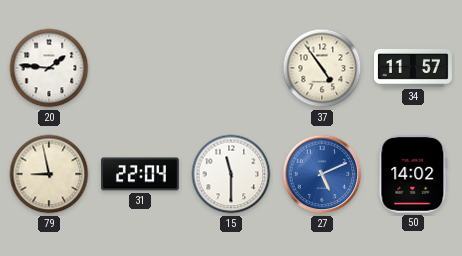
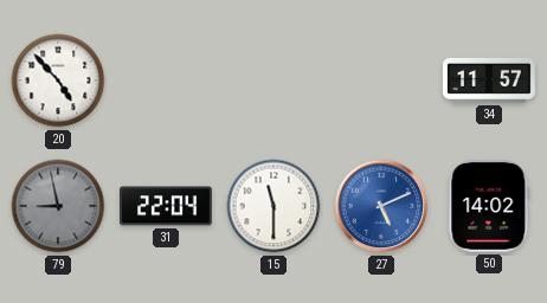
20: 1:46 -> 4:53
37: 4:54 -> none
79 dial: cream -> grey
